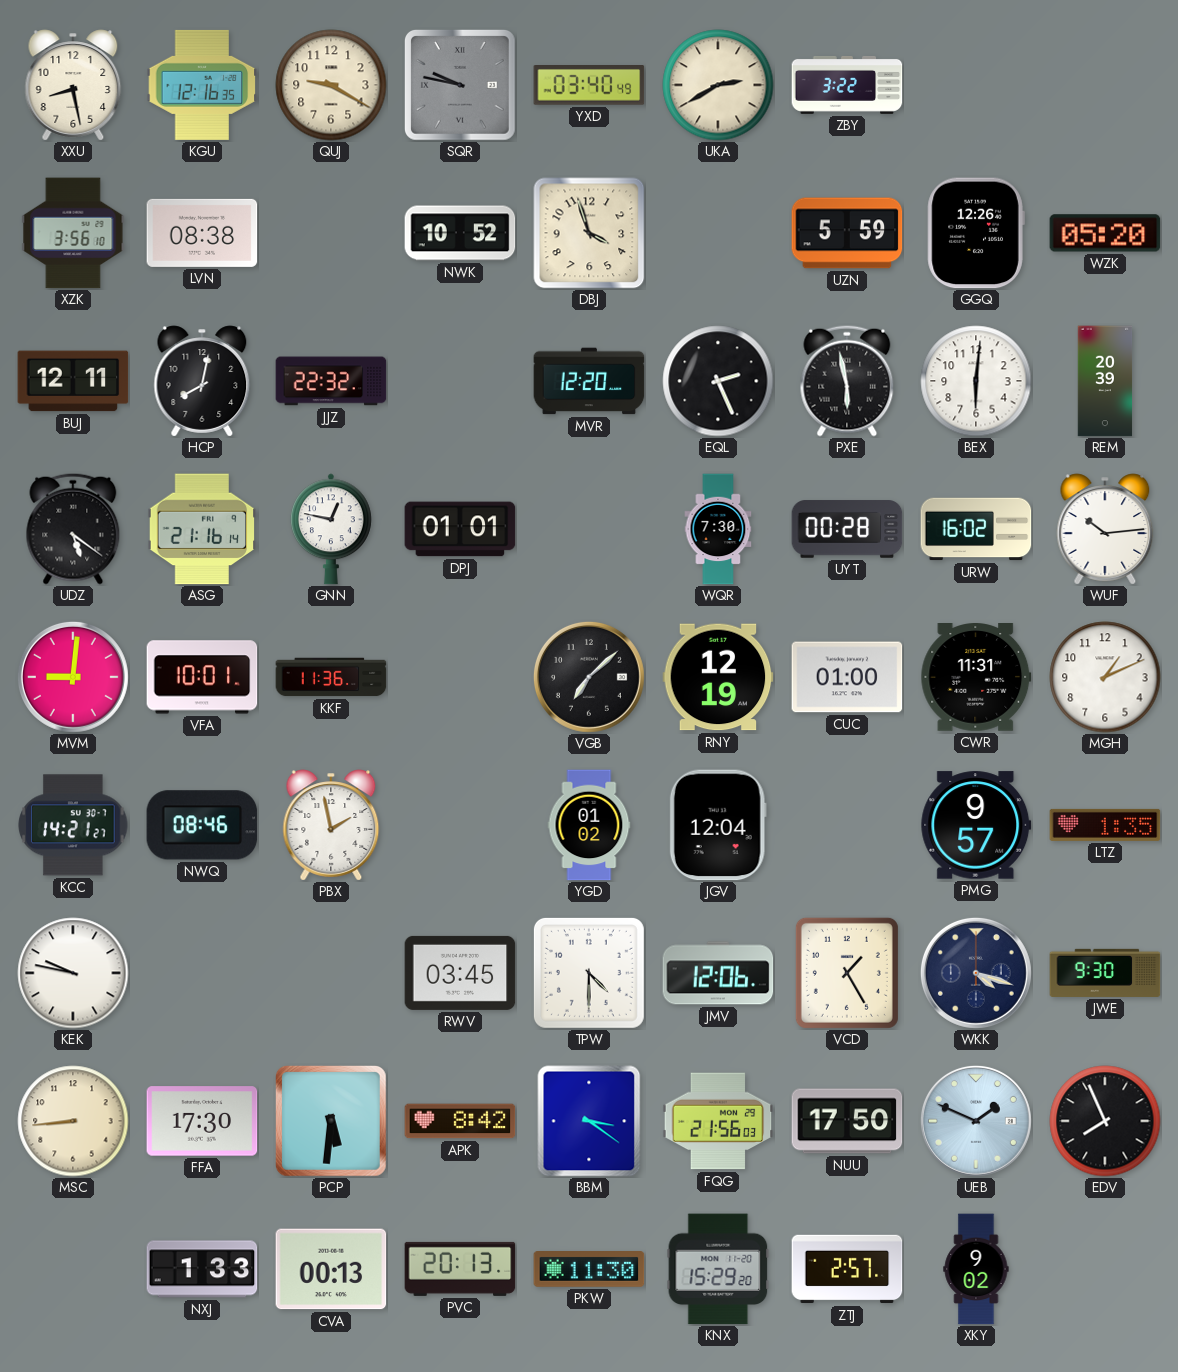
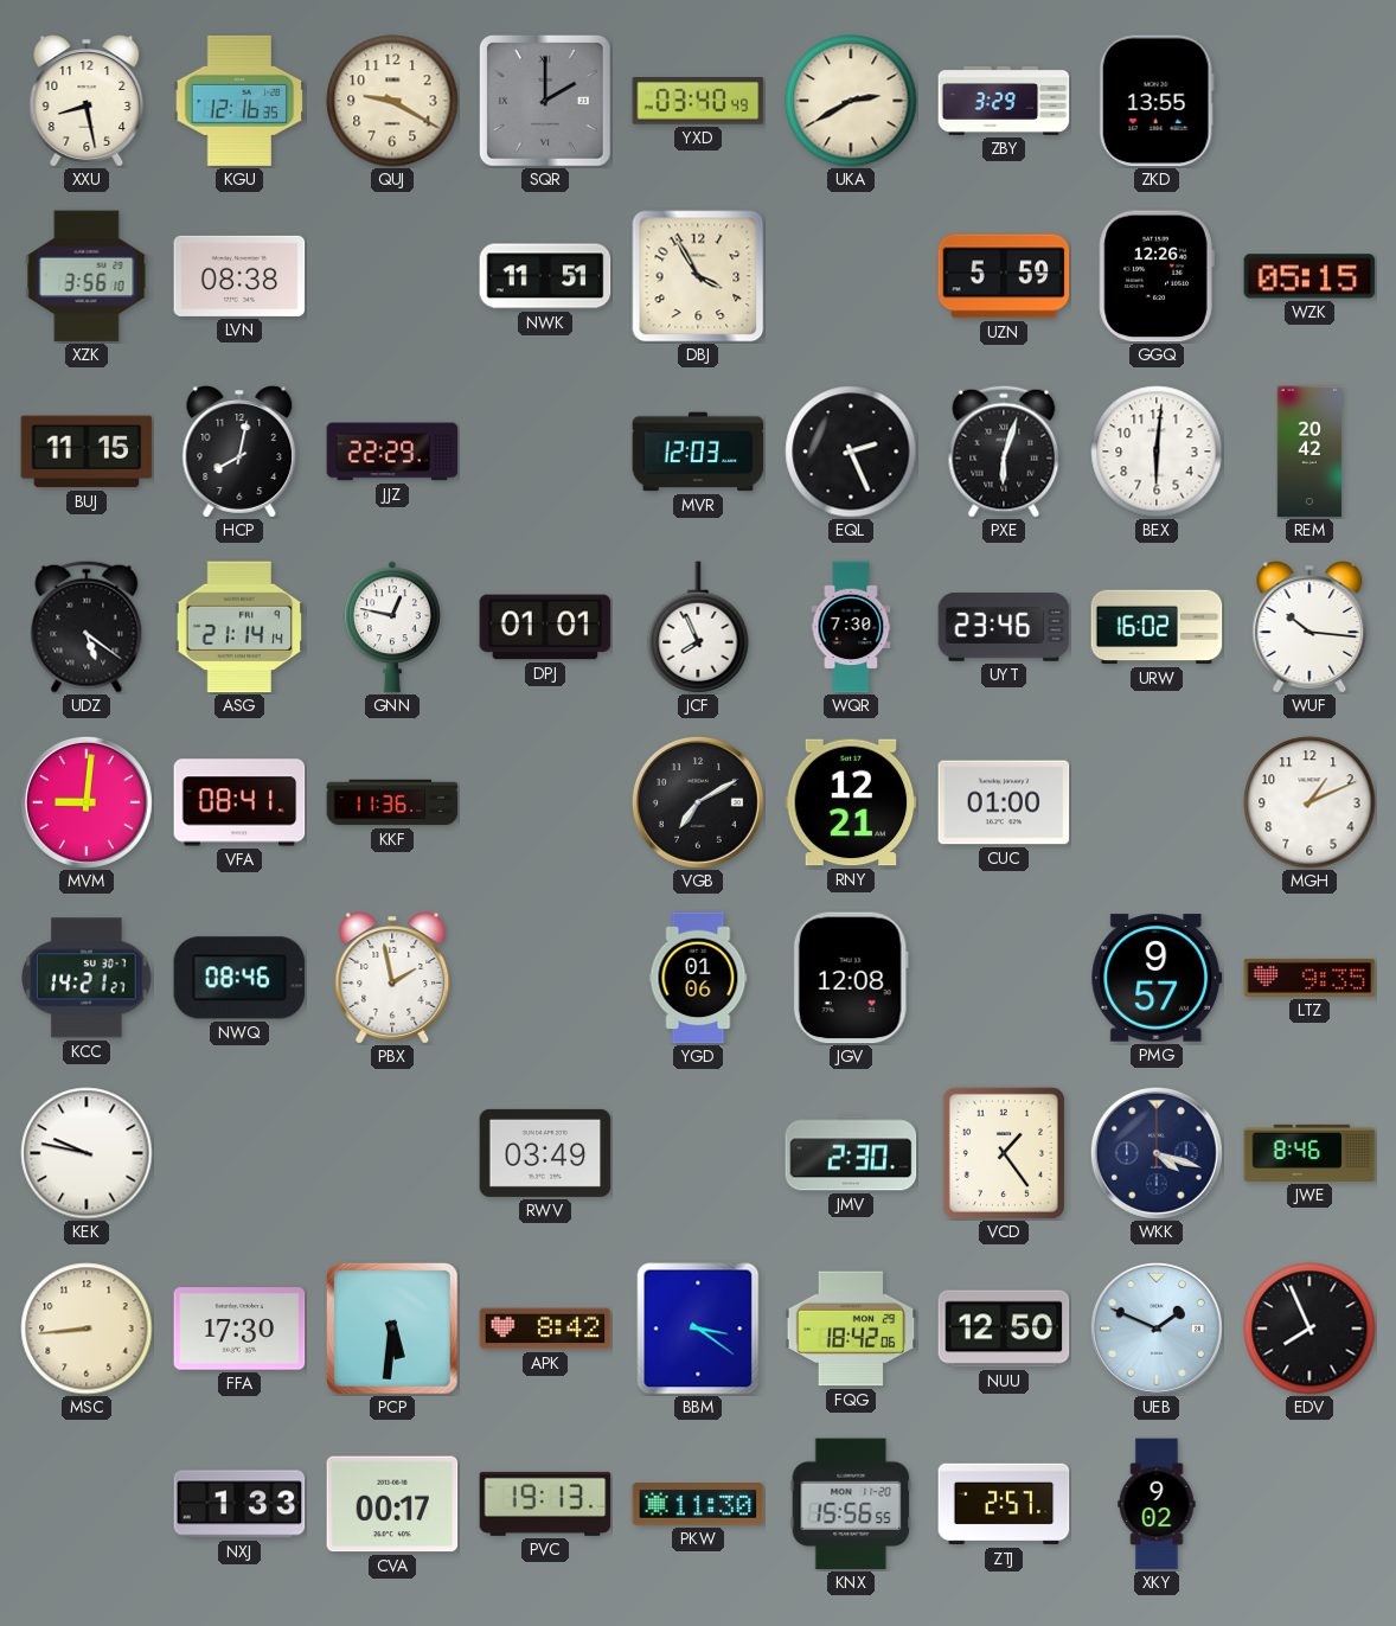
SQR: 9:47 -> 2:00
ZBY: 3:22 -> 3:29
ZKD: none -> 13:55
NWK: 10:52 -> 11:51
DBJ: 3:57 -> 3:55
WZK: 05:20 -> 05:15
BUJ: 12:11 -> 11:15
JJZ: 22:32 -> 22:29
MVR: 12:20 -> 12:03
PXE: 5:58 -> 6:03
REM: 20:39 -> 20:42
ASG: 21:16 -> 21:14
JCF: none -> 7:56
UYT: 00:28 -> 23:46
WUF: 10:14 -> 10:16
VFA: 10:01 -> 08:41
VGB: 7:08 -> 7:10
RNY: 12:19 -> 12:21
CWR: 11:31 -> none
YGD: 01:02 -> 01:06
JGV: 12:04 -> 12:08
LTZ: 1:35 -> 9:35
RWV: 03:45 -> 03:49
TPW: 4:30 -> none
JMV: 12:06 -> 2:30
VCD: 1:25 -> 1:24
JWE: 9:30 -> 8:46
FQG: 21:56 -> 18:42
NUU: 17:50 -> 12:50
CVA: 00:13 -> 00:17
PVC: 20:13 -> 19:13
KNX: 15:29 -> 15:56
